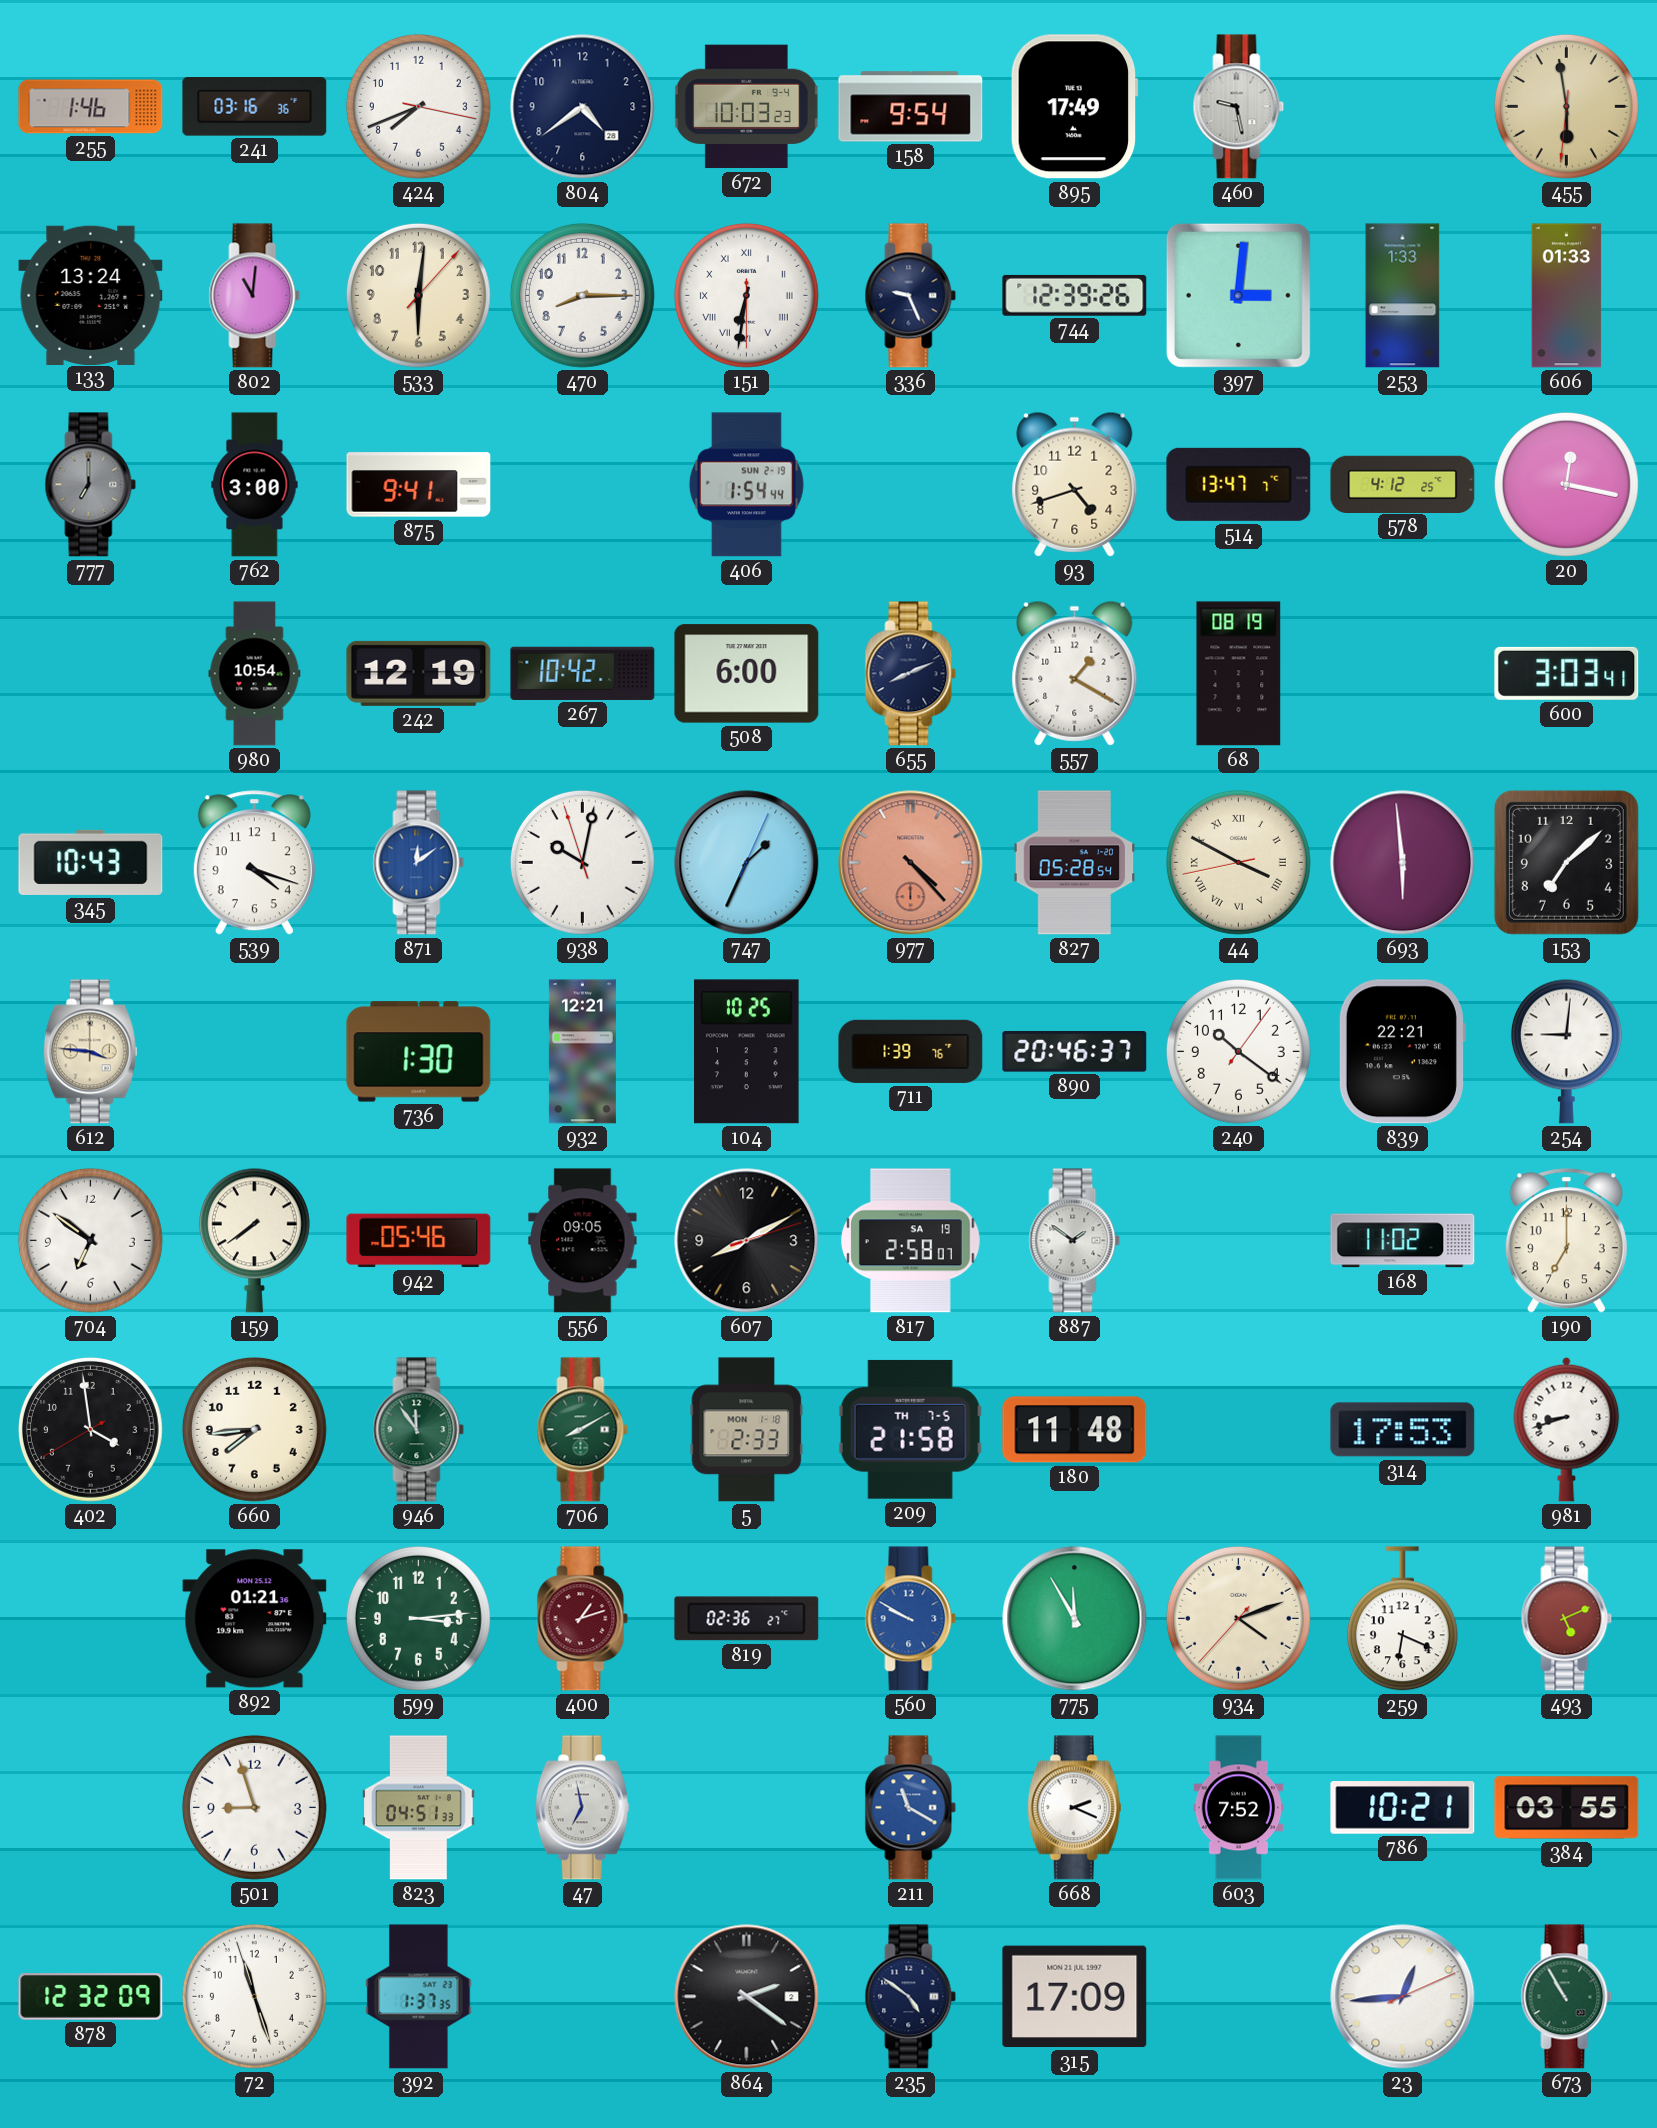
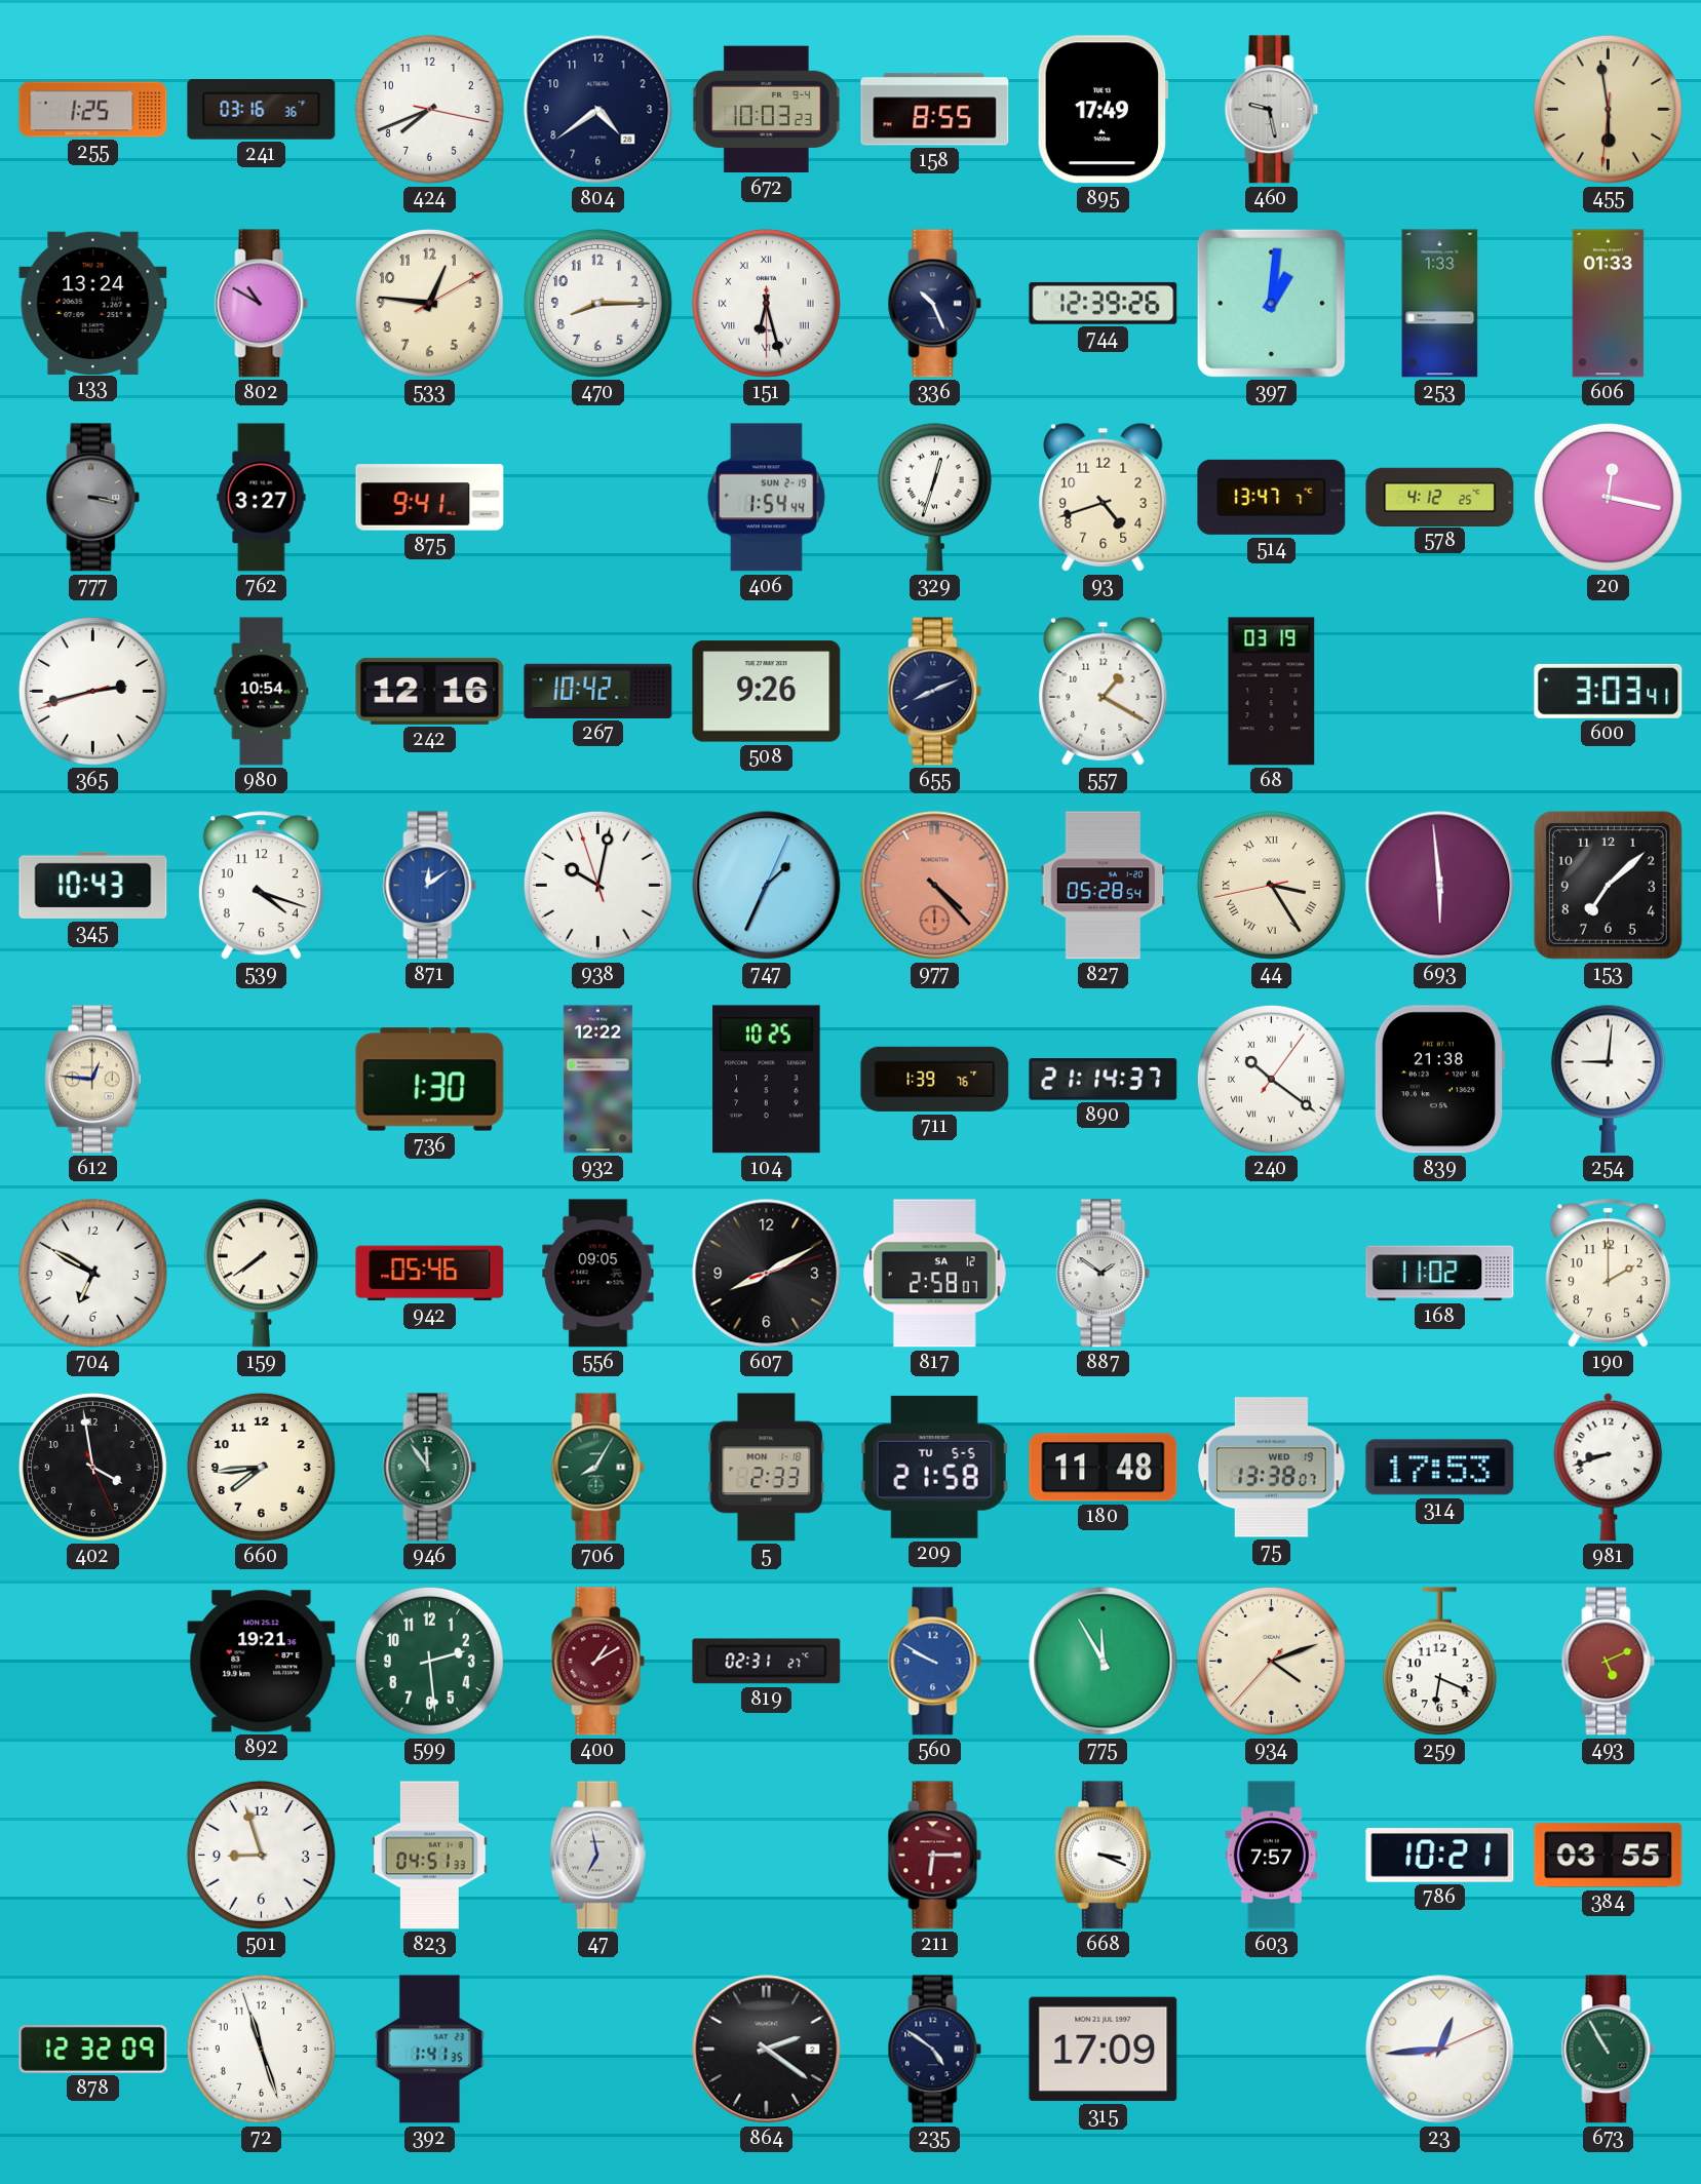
255: 1:46 -> 1:25
158: 9:54 -> 8:55
802: 11:01 -> 10:50
533: 6:01 -> 12:46
151: 6:31 -> 6:27
336: 9:26 -> 10:26
397: 3:01 -> 1:01
777: 7:00 -> 3:17
762: 3:00 -> 3:27
329: none -> 12:33
365: none -> 2:42
242: 12:19 -> 12:16
508: 6:00 -> 9:26
68: 08:19 -> 03:19
44: 3:49 -> 3:24
612: 3:46 -> 12:46
932: 12:21 -> 12:22
890: 20:46 -> 21:14
240 numerals: Arabic -> Roman
839: 22:21 -> 21:38
704: 6:51 -> 6:50
817 date: SA 19 -> SA 12
190: 7:00 -> 2:00
402: 3:58:40 -> 3:58:26
706: 8:10 -> 8:05
209 date: TH 7-5 -> TU 5-5
75: none -> 13:38
892: 01:21 -> 19:21
599: 3:14 -> 2:29
400: 1:12 -> 1:10
819: 02:36 -> 02:31
211: 11:20 -> 6:15
211 dial: blue -> burgundy
668: 2:19 -> 3:19
603: 7:52 -> 7:57
392: 1:37 -> 1:41
